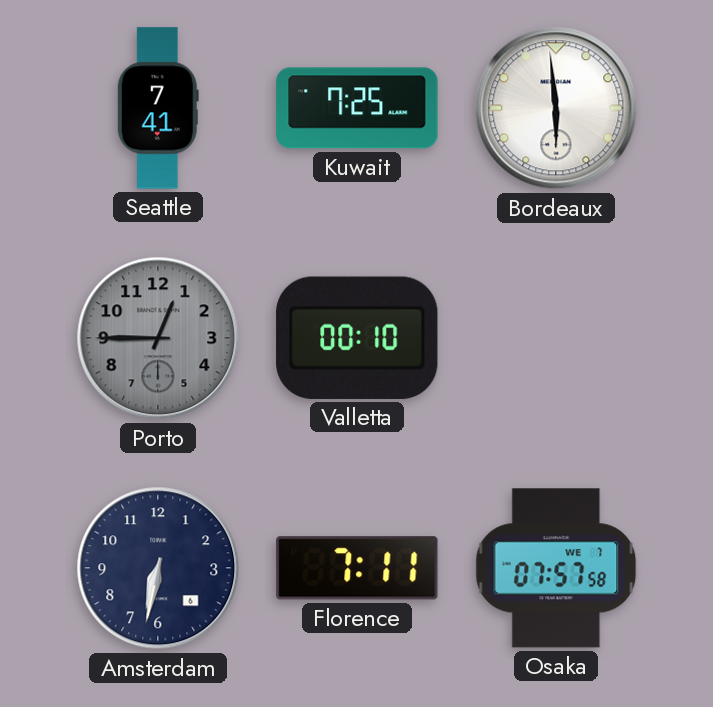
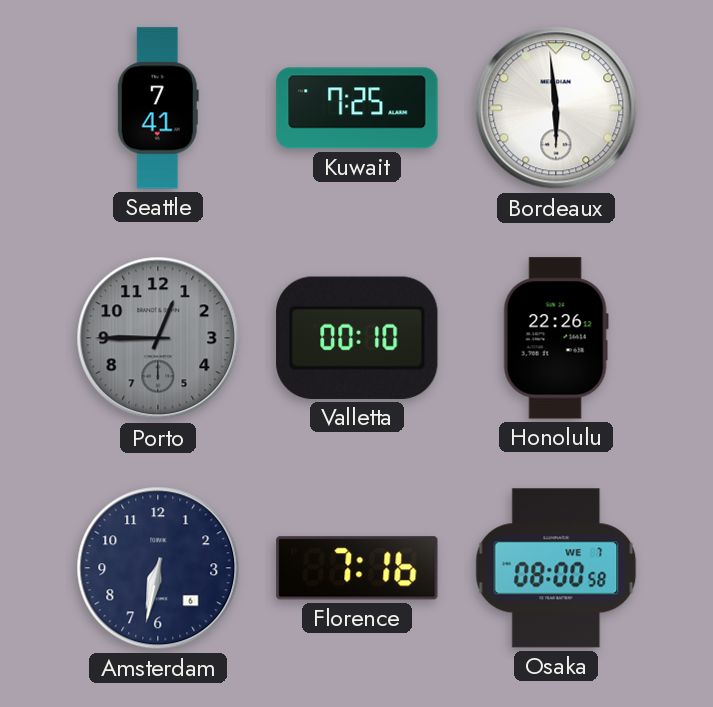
Honolulu: none -> 22:26
Florence: 7:11 -> 7:16
Osaka: 07:57 -> 08:00
